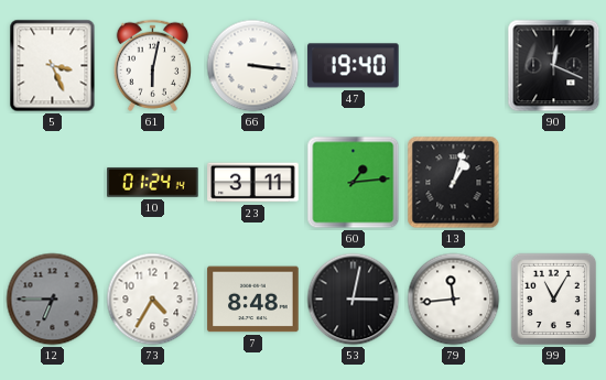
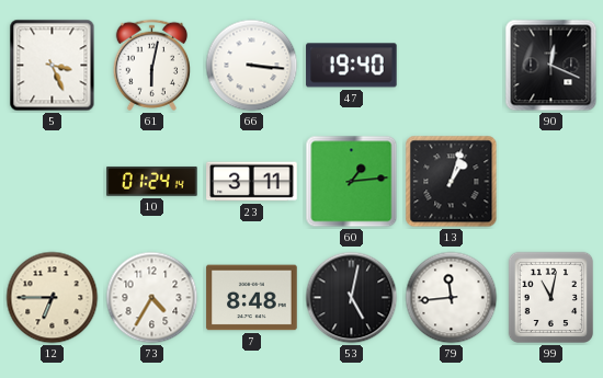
12 dial: grey -> cream
53: 3:02 -> 5:02
99: 11:05 -> 11:02
